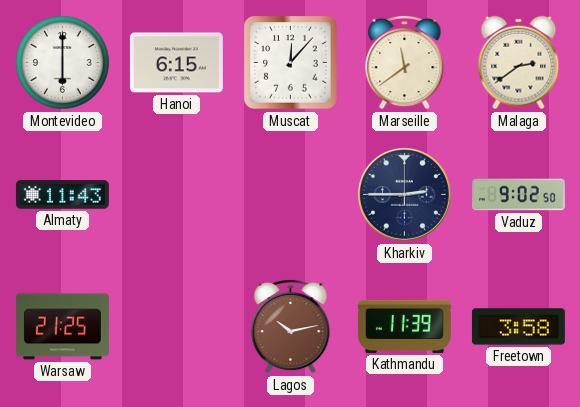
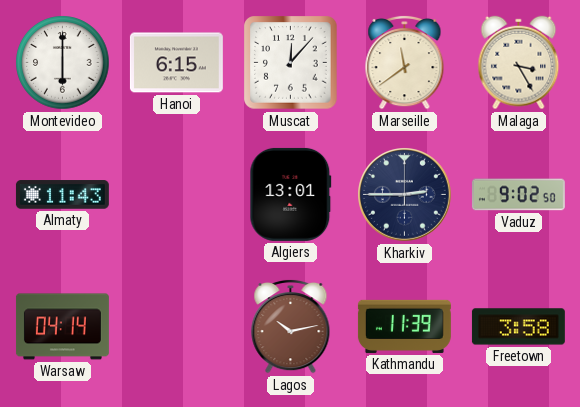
Malaga: 2:39 -> 3:25
Algiers: none -> 13:01
Warsaw: 21:25 -> 04:14
